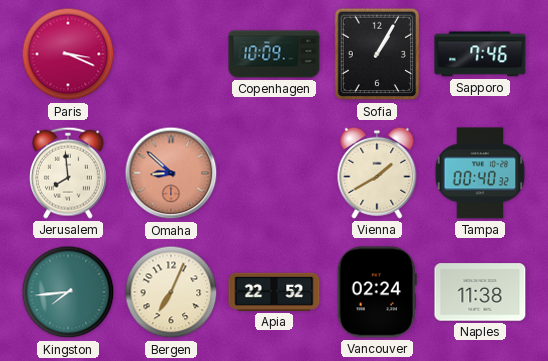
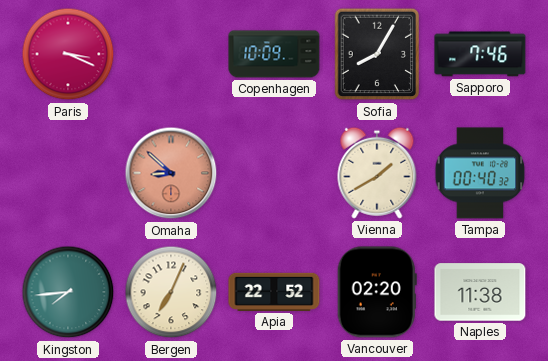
Sofia: 1:05 -> 8:05
Jerusalem: 7:59 -> none
Vancouver: 02:24 -> 02:20
